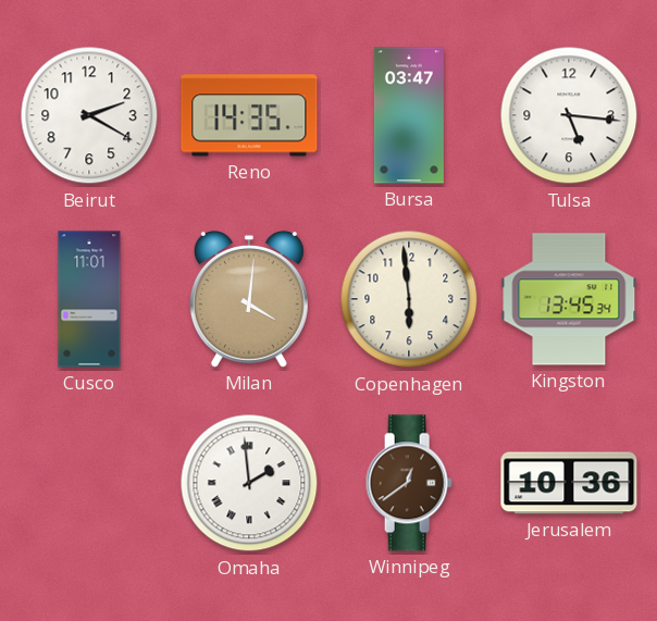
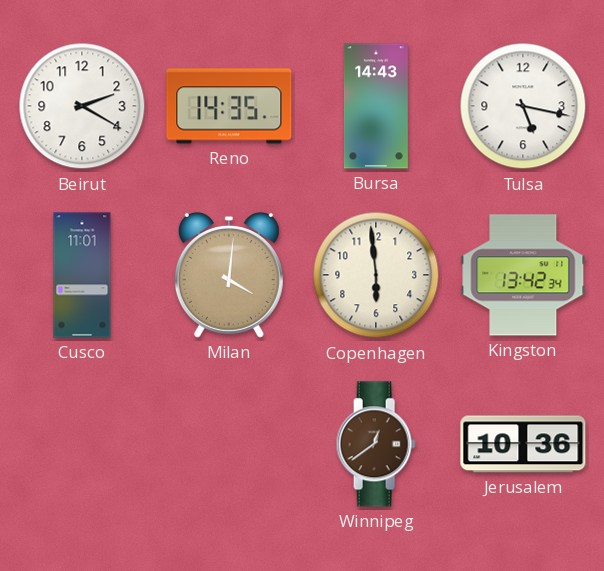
Bursa: 03:47 -> 14:43
Tulsa: 5:16 -> 5:17
Kingston: 13:45 -> 13:42
Omaha: 1:59 -> none
